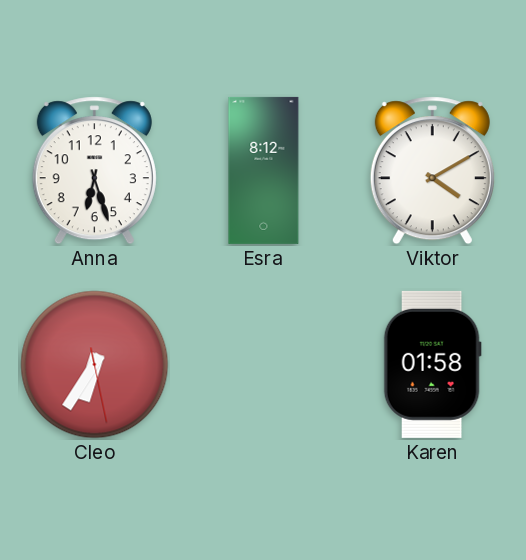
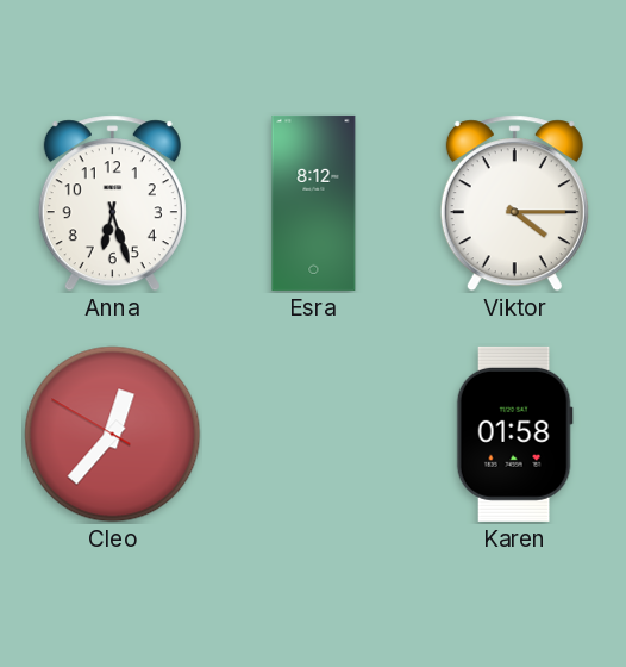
Viktor: 4:10 -> 4:15
Cleo: 6:35 -> 12:36
